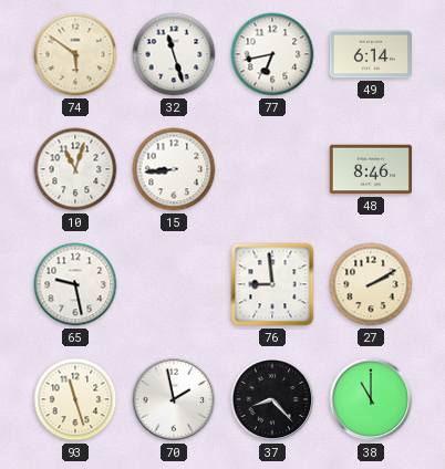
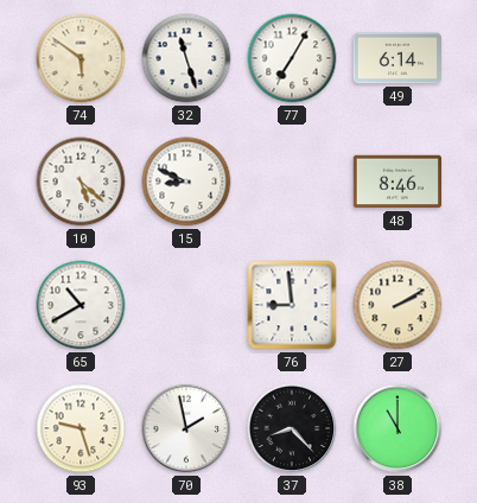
77: 6:43 -> 7:05
10: 11:03 -> 5:22
15: 8:44 -> 8:49
65: 9:28 -> 10:40
93: 11:27 -> 9:27
